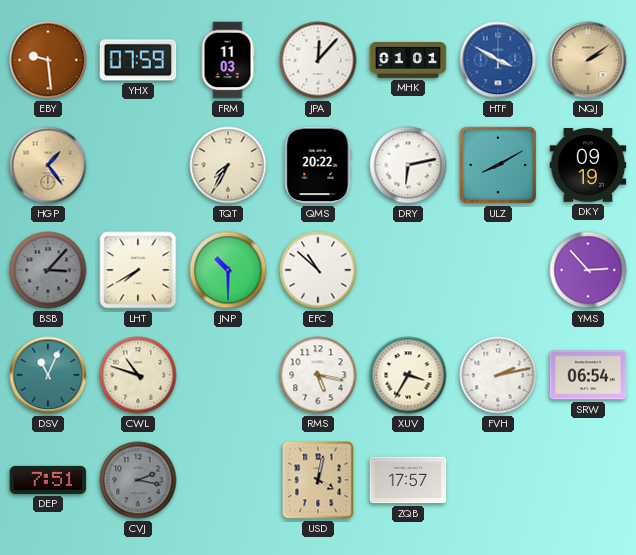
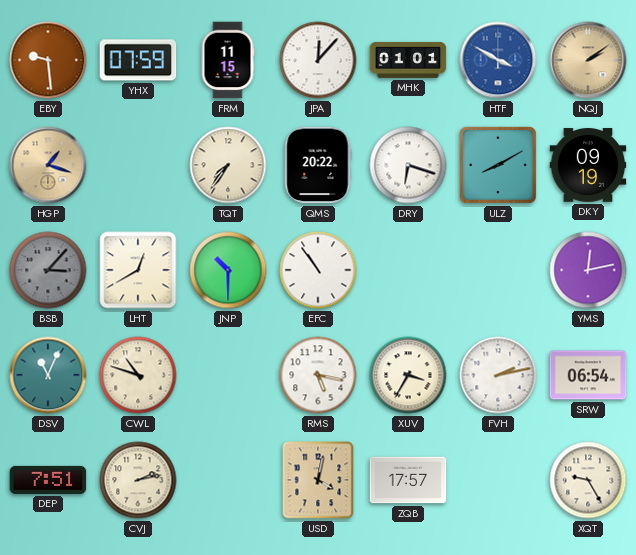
FRM: 11:03 -> 11:15
HGP: 1:24 -> 1:18
TQT: 7:35 -> 7:36
DRY: 6:13 -> 6:18
LHT: 7:40 -> 12:40
EFC: 10:52 -> 10:54
YMS: 2:53 -> 12:13
CVJ: 2:17 -> 2:13
CVJ dial: grey -> cream
XQT: none -> 9:25
